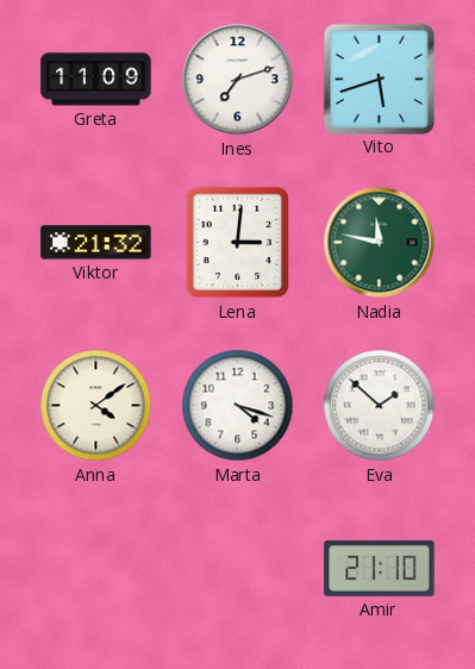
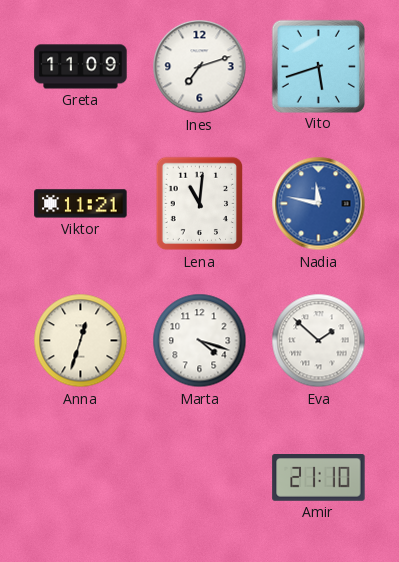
Viktor: 21:32 -> 11:21
Lena: 3:01 -> 11:01
Nadia dial: green -> blue
Anna: 4:09 -> 12:33
